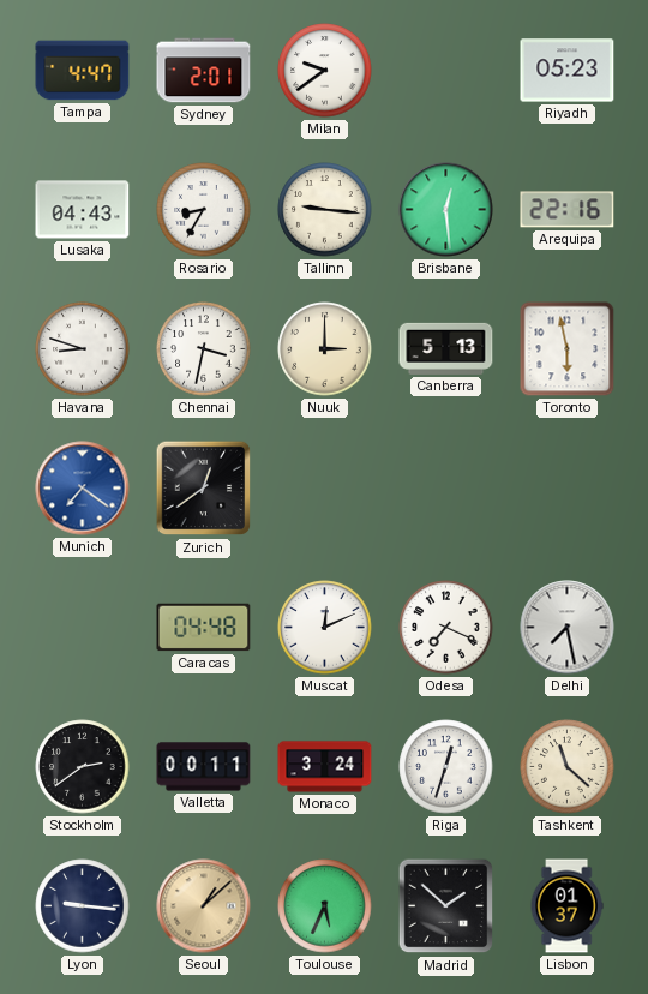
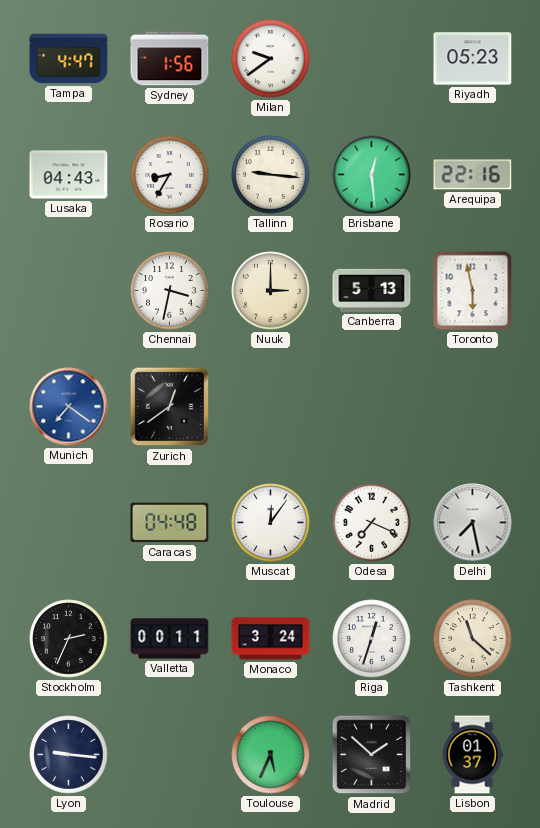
Sydney: 2:01 -> 1:56
Havana: 8:48 -> none
Muscat: 12:11 -> 12:06
Stockholm: 2:39 -> 2:34
Seoul: 1:08 -> none
